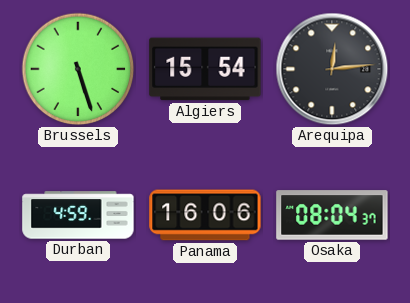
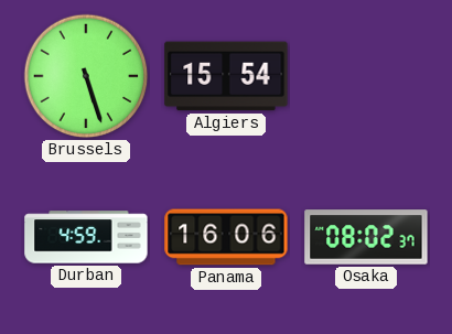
Arequipa: 12:14 -> none
Osaka: 08:04 -> 08:02
